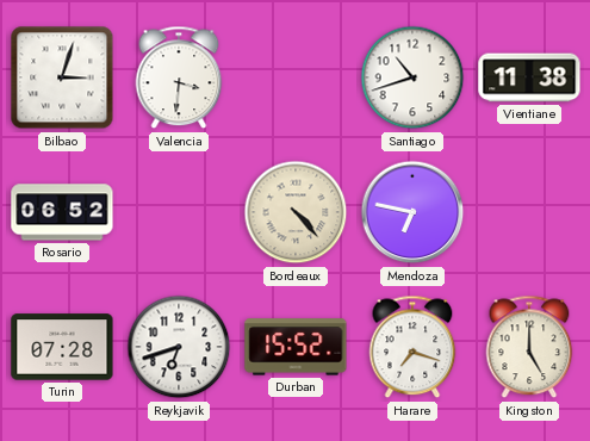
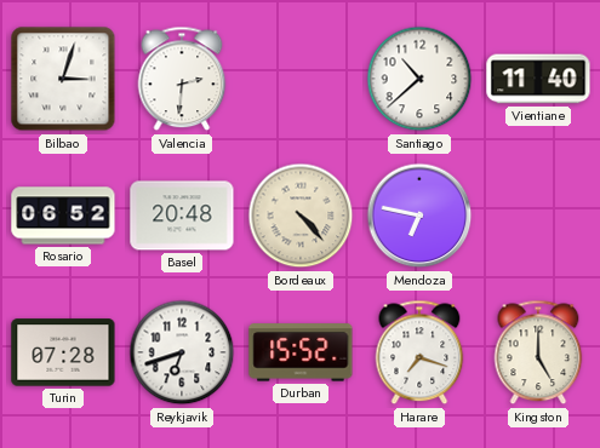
Valencia: 3:31 -> 2:31
Santiago: 10:42 -> 10:38
Vientiane: 11:38 -> 11:40
Basel: none -> 20:48
